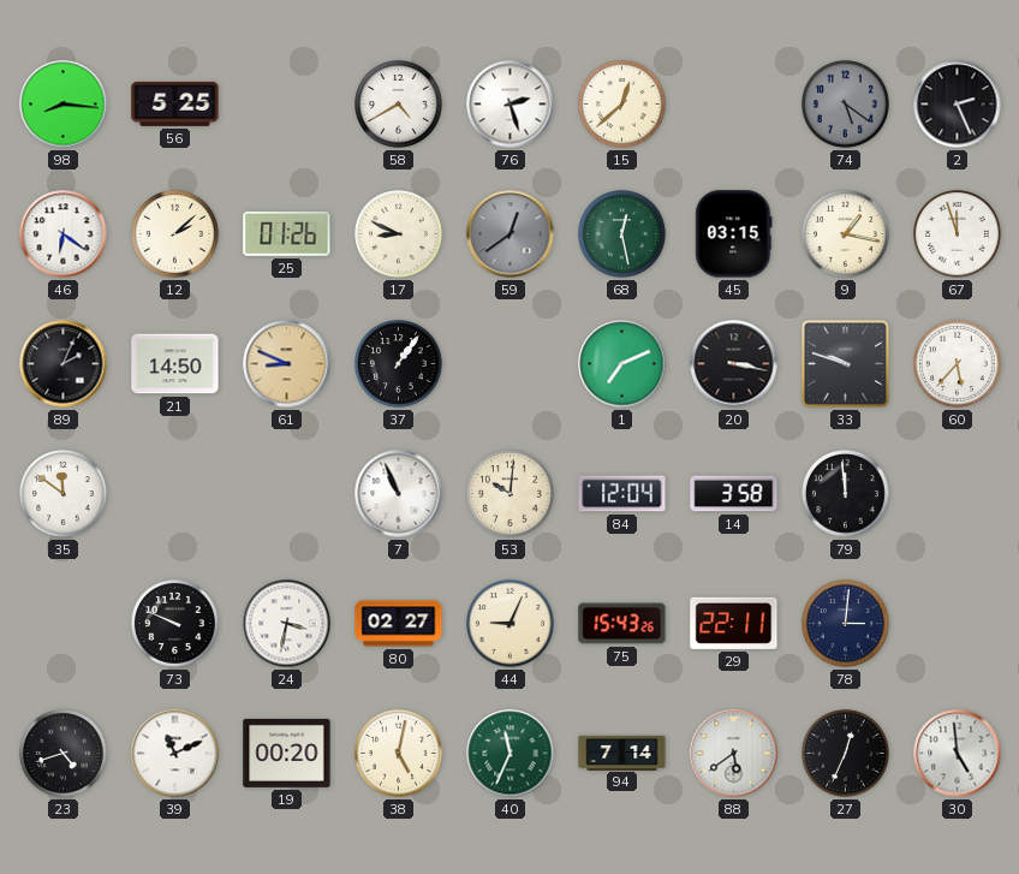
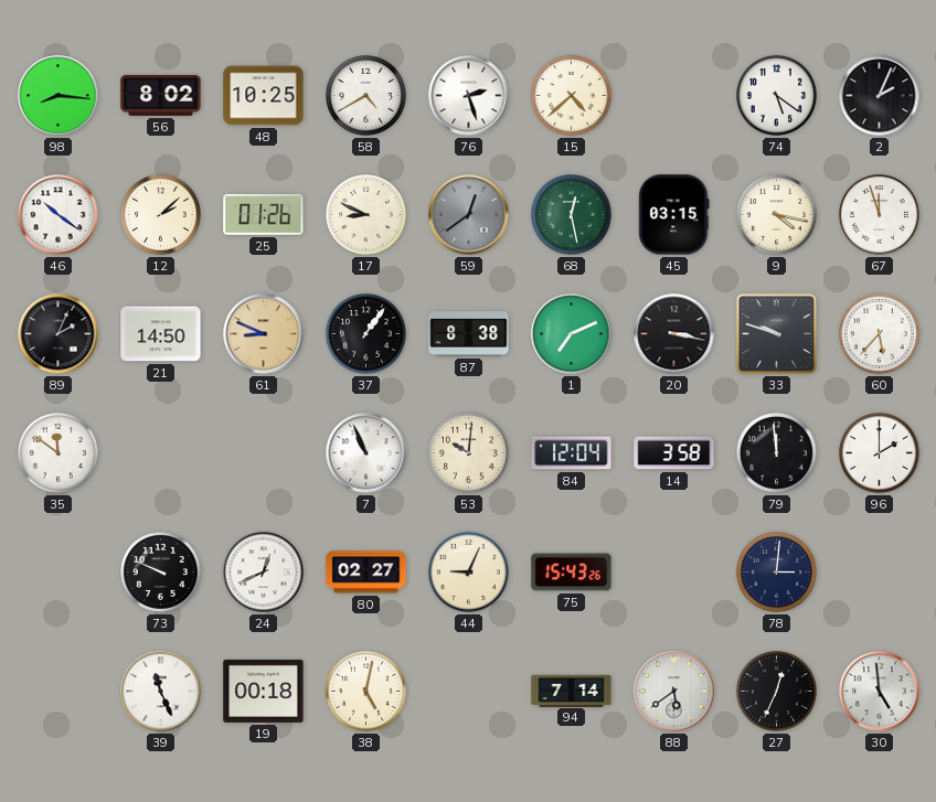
56: 5:25 -> 8:02
48: none -> 10:25
15: 12:38 -> 4:38
74 dial: grey -> white
2: 2:26 -> 2:04
46: 6:21 -> 10:21
9: 1:17 -> 4:17
87: none -> 8:38
96: none -> 2:00
24: 3:32 -> 12:41
29: 22:11 -> none
23: 4:42 -> none
39: 11:11 -> 11:26
19: 00:20 -> 00:18
40: 11:34 -> none
